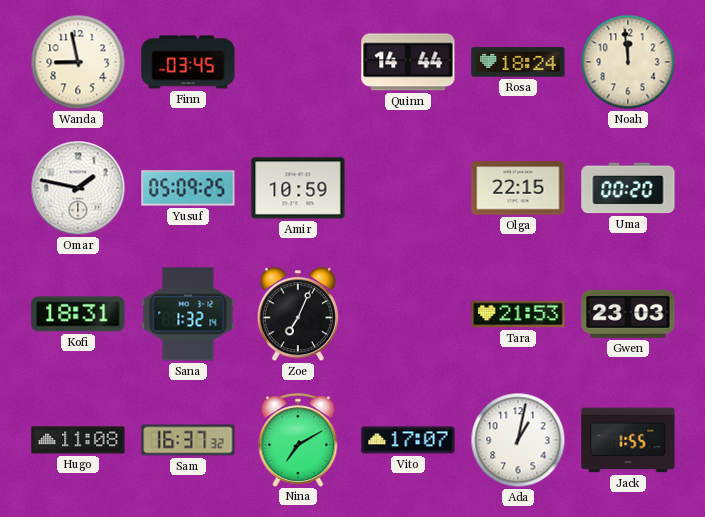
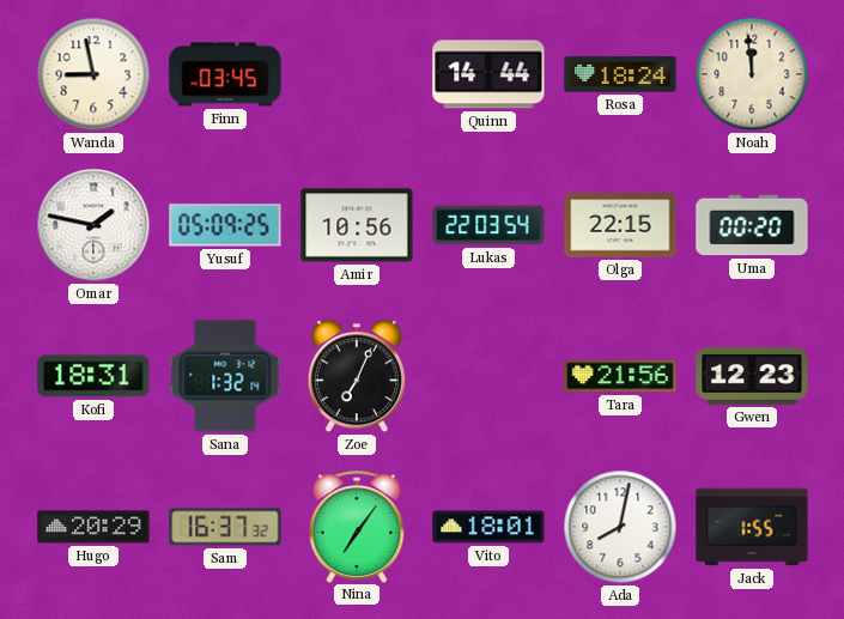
Amir: 10:59 -> 10:56
Lukas: none -> 22:03
Tara: 21:53 -> 21:56
Gwen: 23:03 -> 12:23
Hugo: 11:08 -> 20:29
Nina: 7:10 -> 7:06
Vito: 17:07 -> 18:01
Ada: 1:02 -> 8:02
